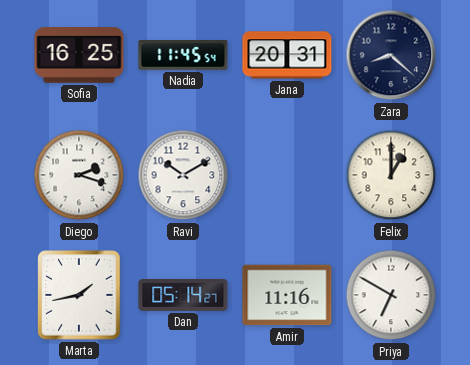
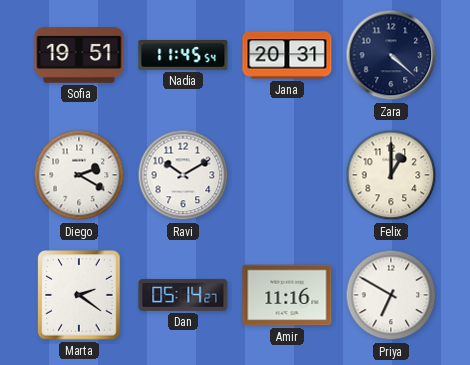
Sofia: 16:25 -> 19:51
Zara: 8:22 -> 4:22
Diego: 2:18 -> 2:20
Marta: 1:43 -> 2:21
